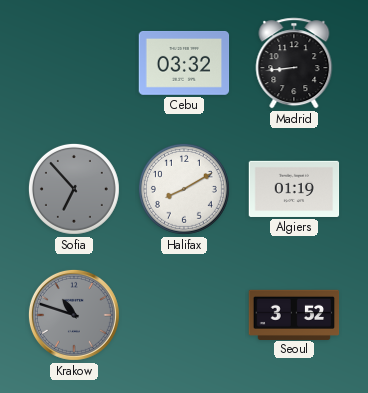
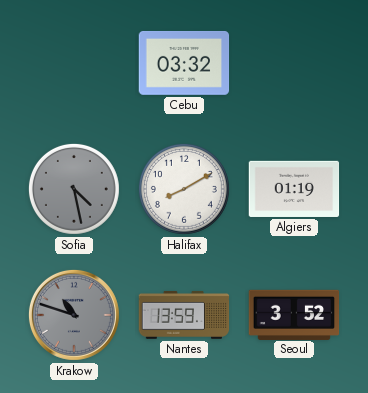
Madrid: 8:44 -> none
Sofia: 6:53 -> 4:28
Nantes: none -> 13:59
